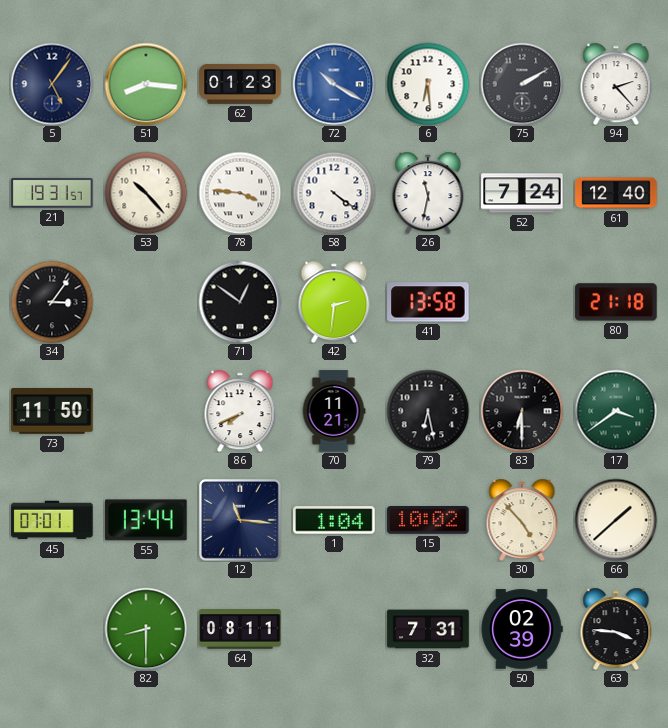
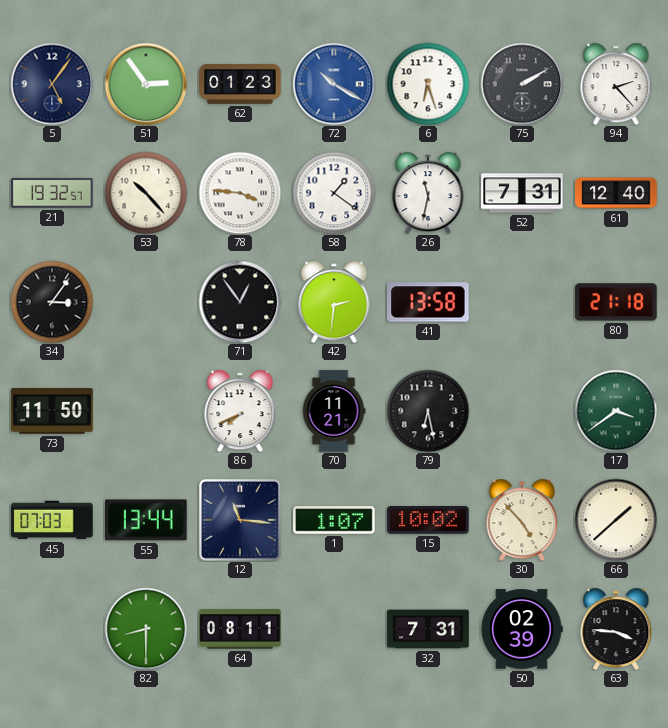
51: 8:16 -> 2:54
6: 6:29 -> 6:27
21: 19:31 -> 19:32
58: 4:21 -> 1:21
52: 7:24 -> 7:31
71: 12:51 -> 12:54
83: 6:30 -> none
45: 07:01 -> 07:03
1: 1:04 -> 1:07
